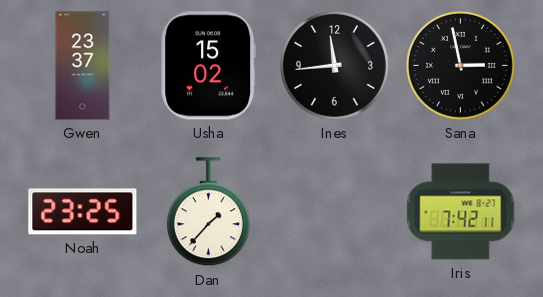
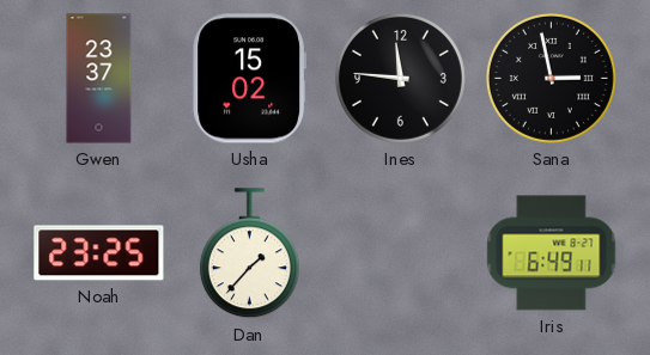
Ines: 11:44 -> 11:46
Iris: 7:42 -> 6:49
